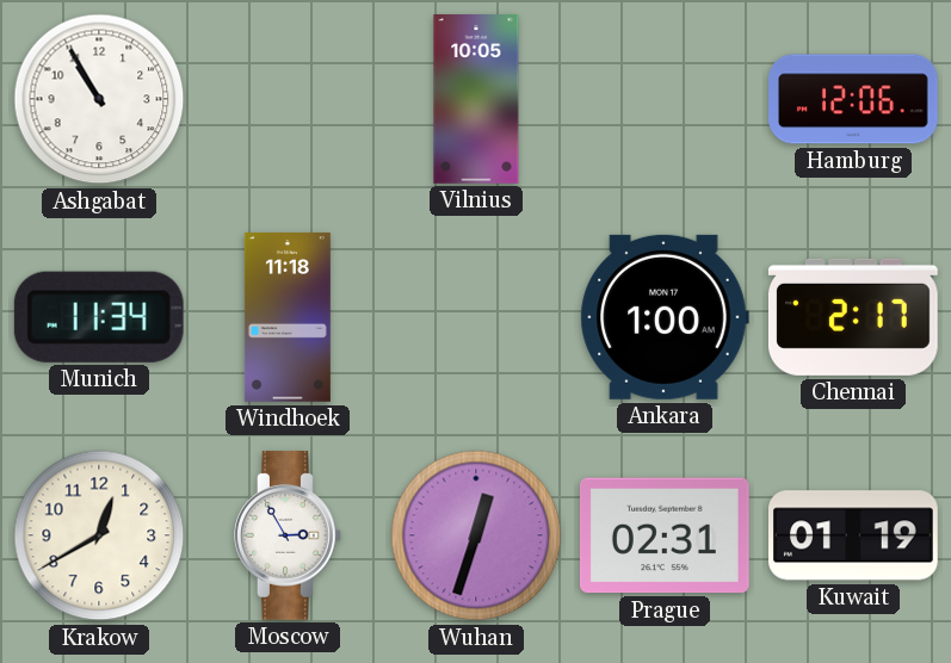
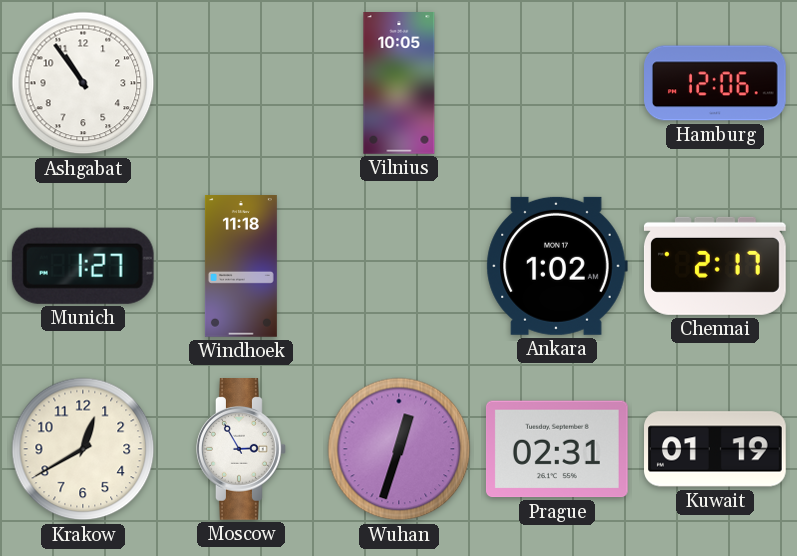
Ashgabat: 10:55 -> 10:54
Munich: 11:34 -> 1:27
Ankara: 1:00 -> 1:02
